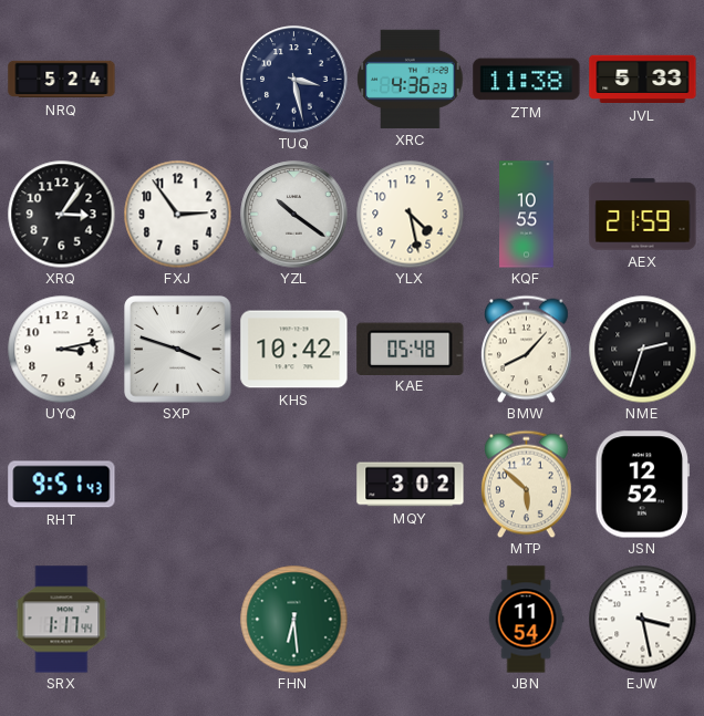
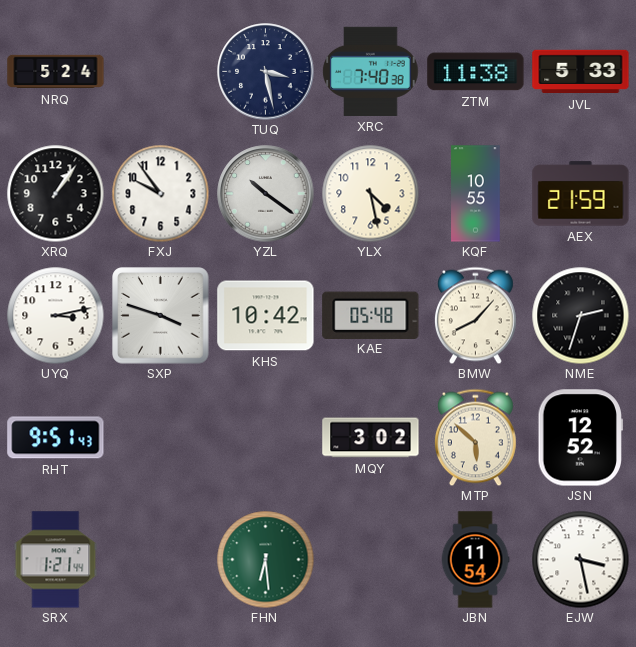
XRC: 4:36 -> 7:40
XRQ: 3:06 -> 1:06
FXJ: 2:54 -> 9:54
SRX: 1:17 -> 1:21
